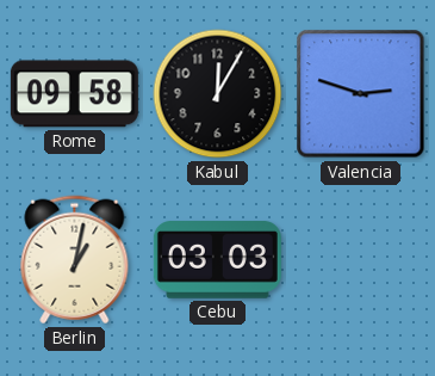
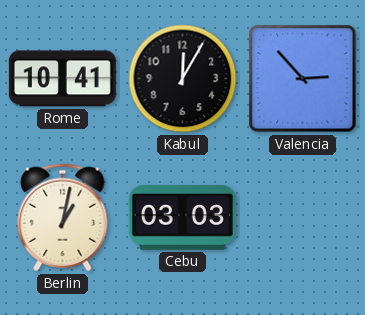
Rome: 09:58 -> 10:41
Valencia: 2:48 -> 2:53
